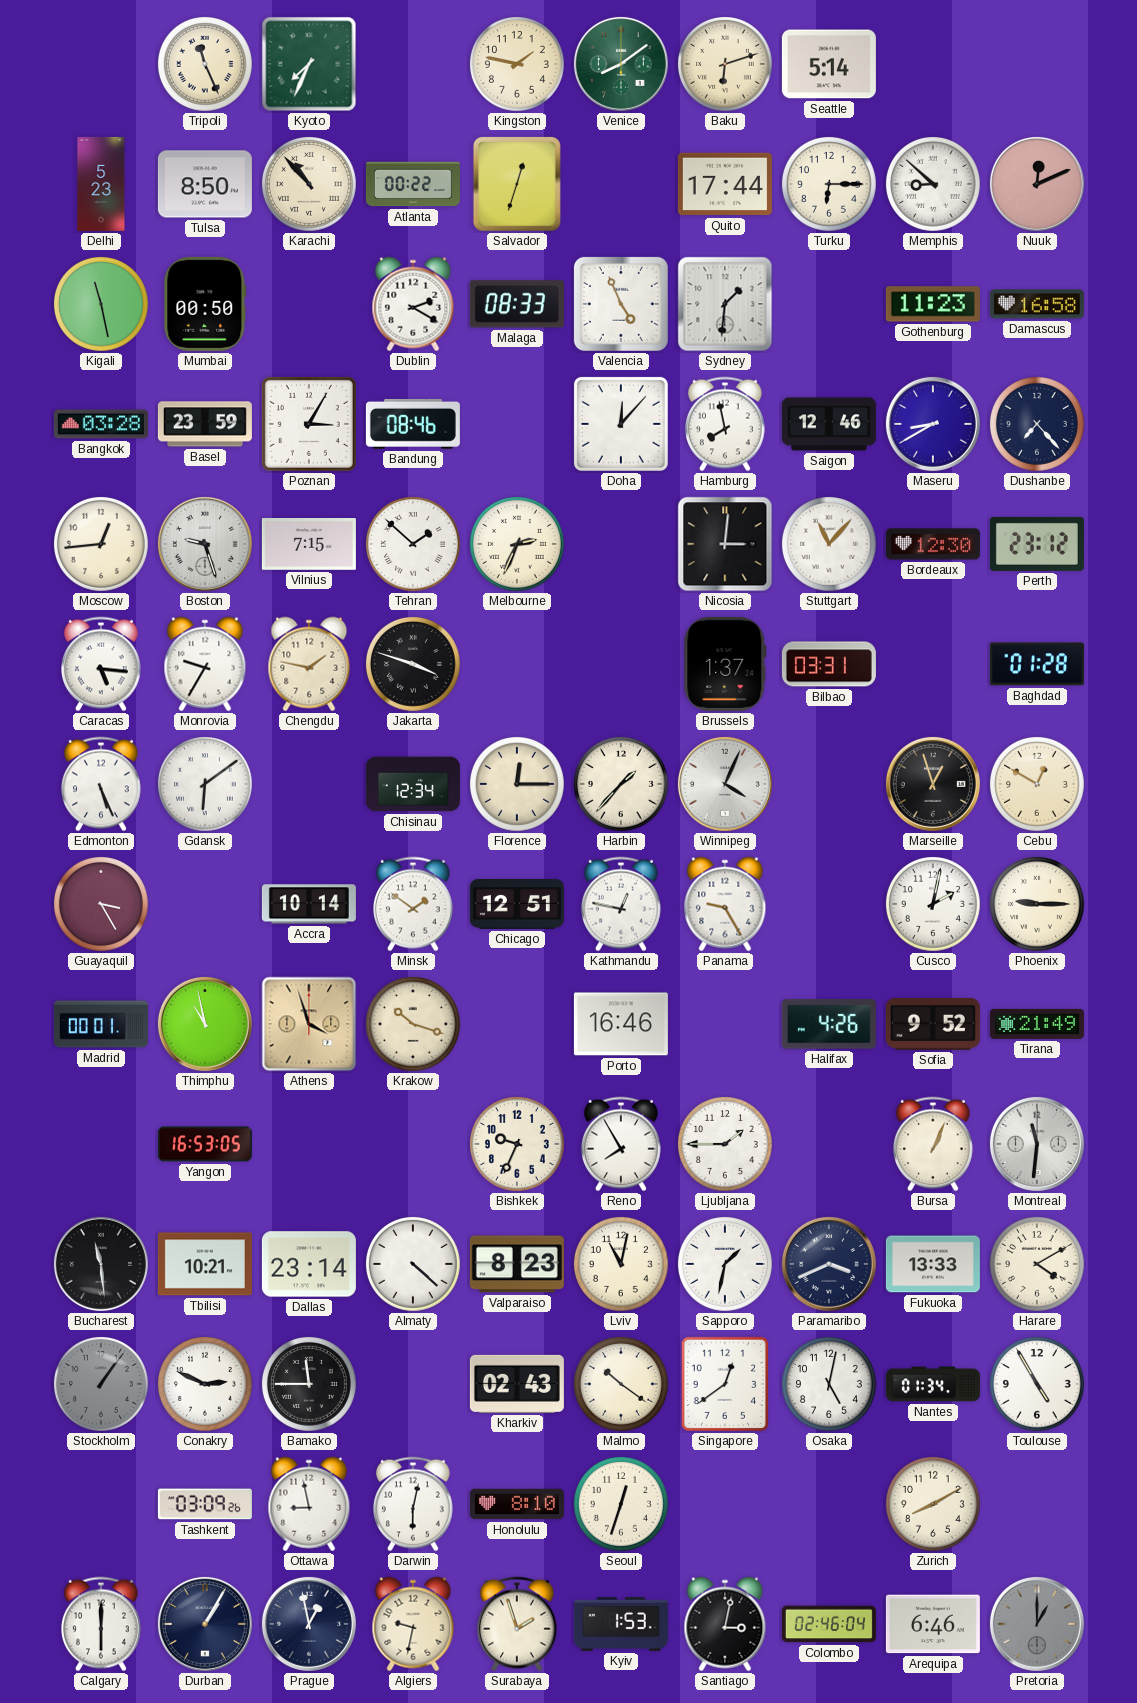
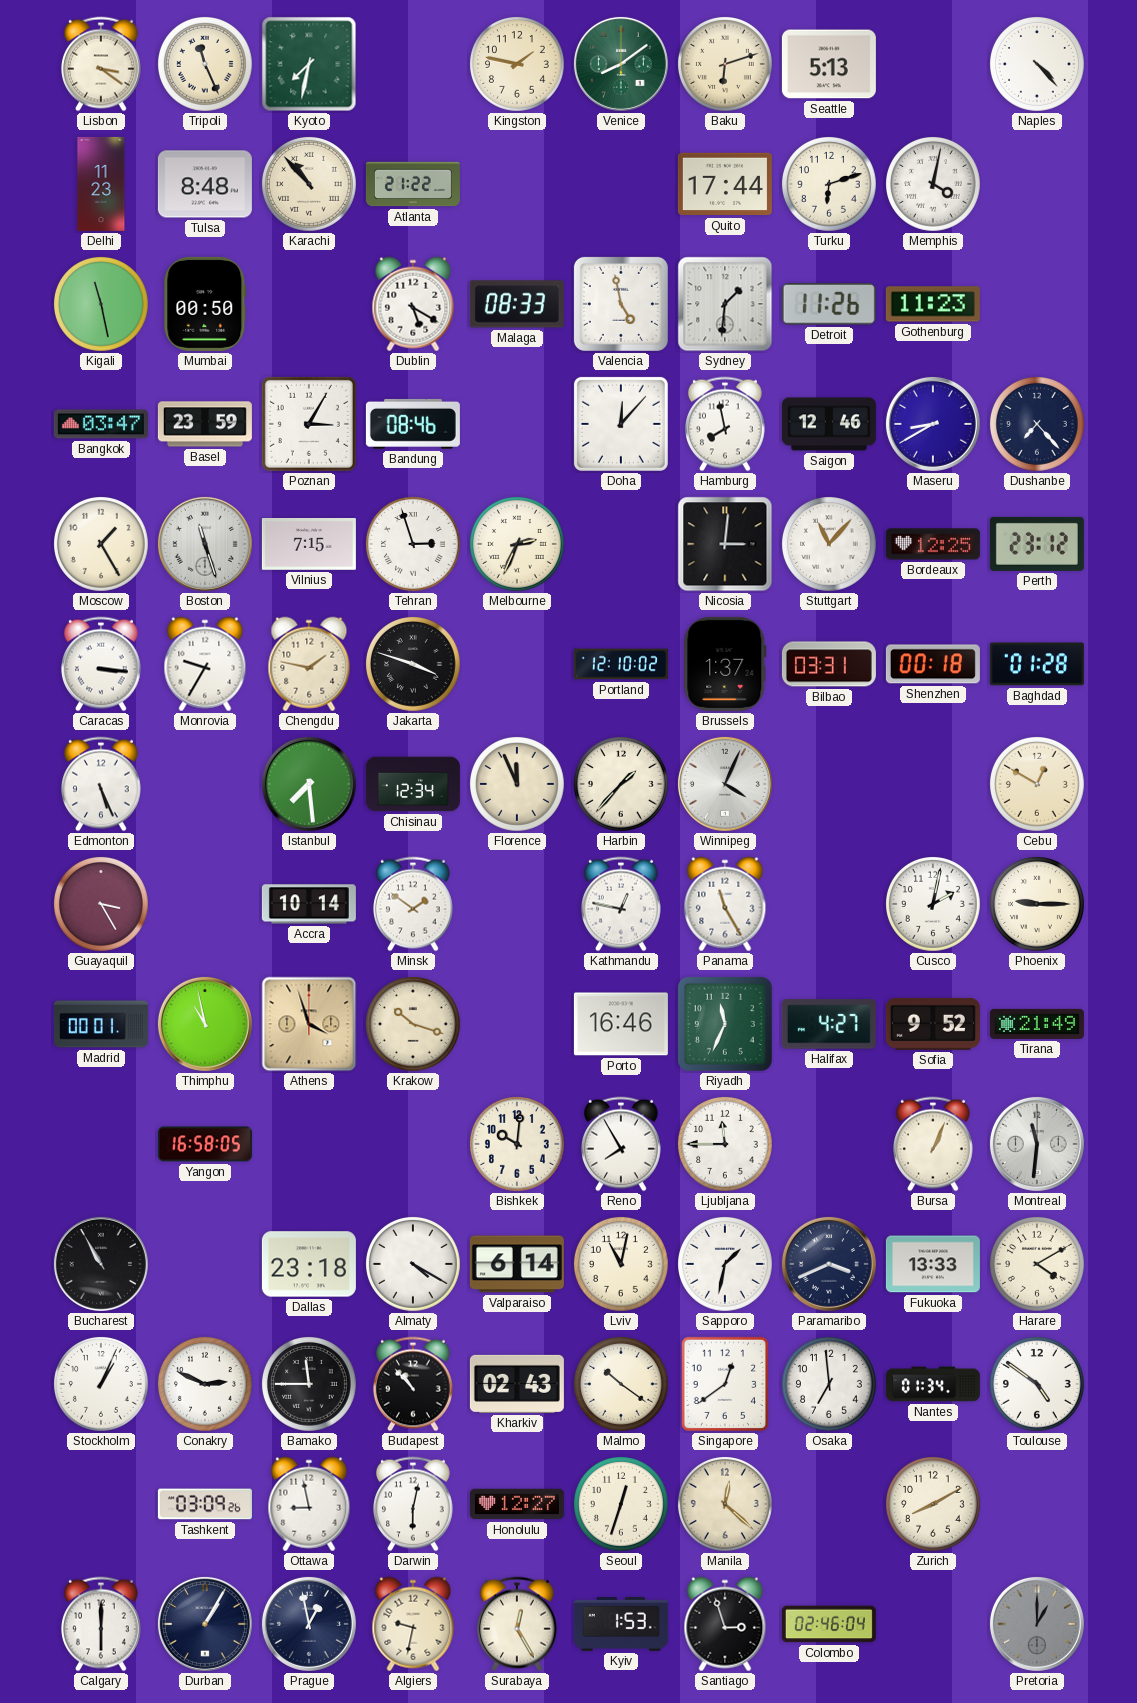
Lisbon: none -> 3:21
Kyoto: 7:34 -> 7:32
Seattle: 5:14 -> 5:13
Naples: none -> 4:23
Delhi: 5:23 -> 11:23
Tulsa: 8:50 -> 8:48
Atlanta: 00:22 -> 21:22
Salvador: 12:33 -> none
Turku: 6:15 -> 6:12
Memphis: 8:52 -> 4:02
Nuuk: 12:11 -> none
Dublin: 2:20 -> 5:20
Valencia: 4:56 -> 4:58
Detroit: none -> 11:26
Damascus: 16:58 -> none
Bangkok: 03:28 -> 03:47
Moscow: 12:44 -> 1:25
Boston: 9:27 -> 11:27
Tehran: 1:52 -> 2:57
Bordeaux: 12:30 -> 12:25
Caracas: 5:16 -> 3:16
Portland: none -> 12:10
Shenzhen: none -> 00:18
Gdansk: 6:09 -> none
Istanbul: none -> 7:29
Florence: 12:15 -> 11:56
Marseille: 12:57 -> none
Chicago: 12:51 -> none
Panama: 9:25 -> 11:25
Riyadh: none -> 11:34
Halifax: 4:26 -> 4:27
Yangon: 16:53 -> 16:58
Bishkek: 9:34 -> 10:01
Ljubljana: 1:45 -> 11:45
Bucharest: 11:29 -> 10:55
Tbilisi: 10:21 -> none
Dallas: 23:14 -> 23:18
Almaty: 4:22 -> 4:20
Valparaiso: 8:23 -> 6:14
Stockholm: 1:06 -> 1:04
Stockholm dial: grey -> white
Budapest: none -> 10:53
Osaka: 5:02 -> 6:59
Toulouse: 4:55 -> 4:51
Honolulu: 8:10 -> 12:27
Manila: none -> 12:22
Surabaya: 1:57 -> 12:25
Santiago: 3:02 -> 2:57
Arequipa: 6:46 -> none
